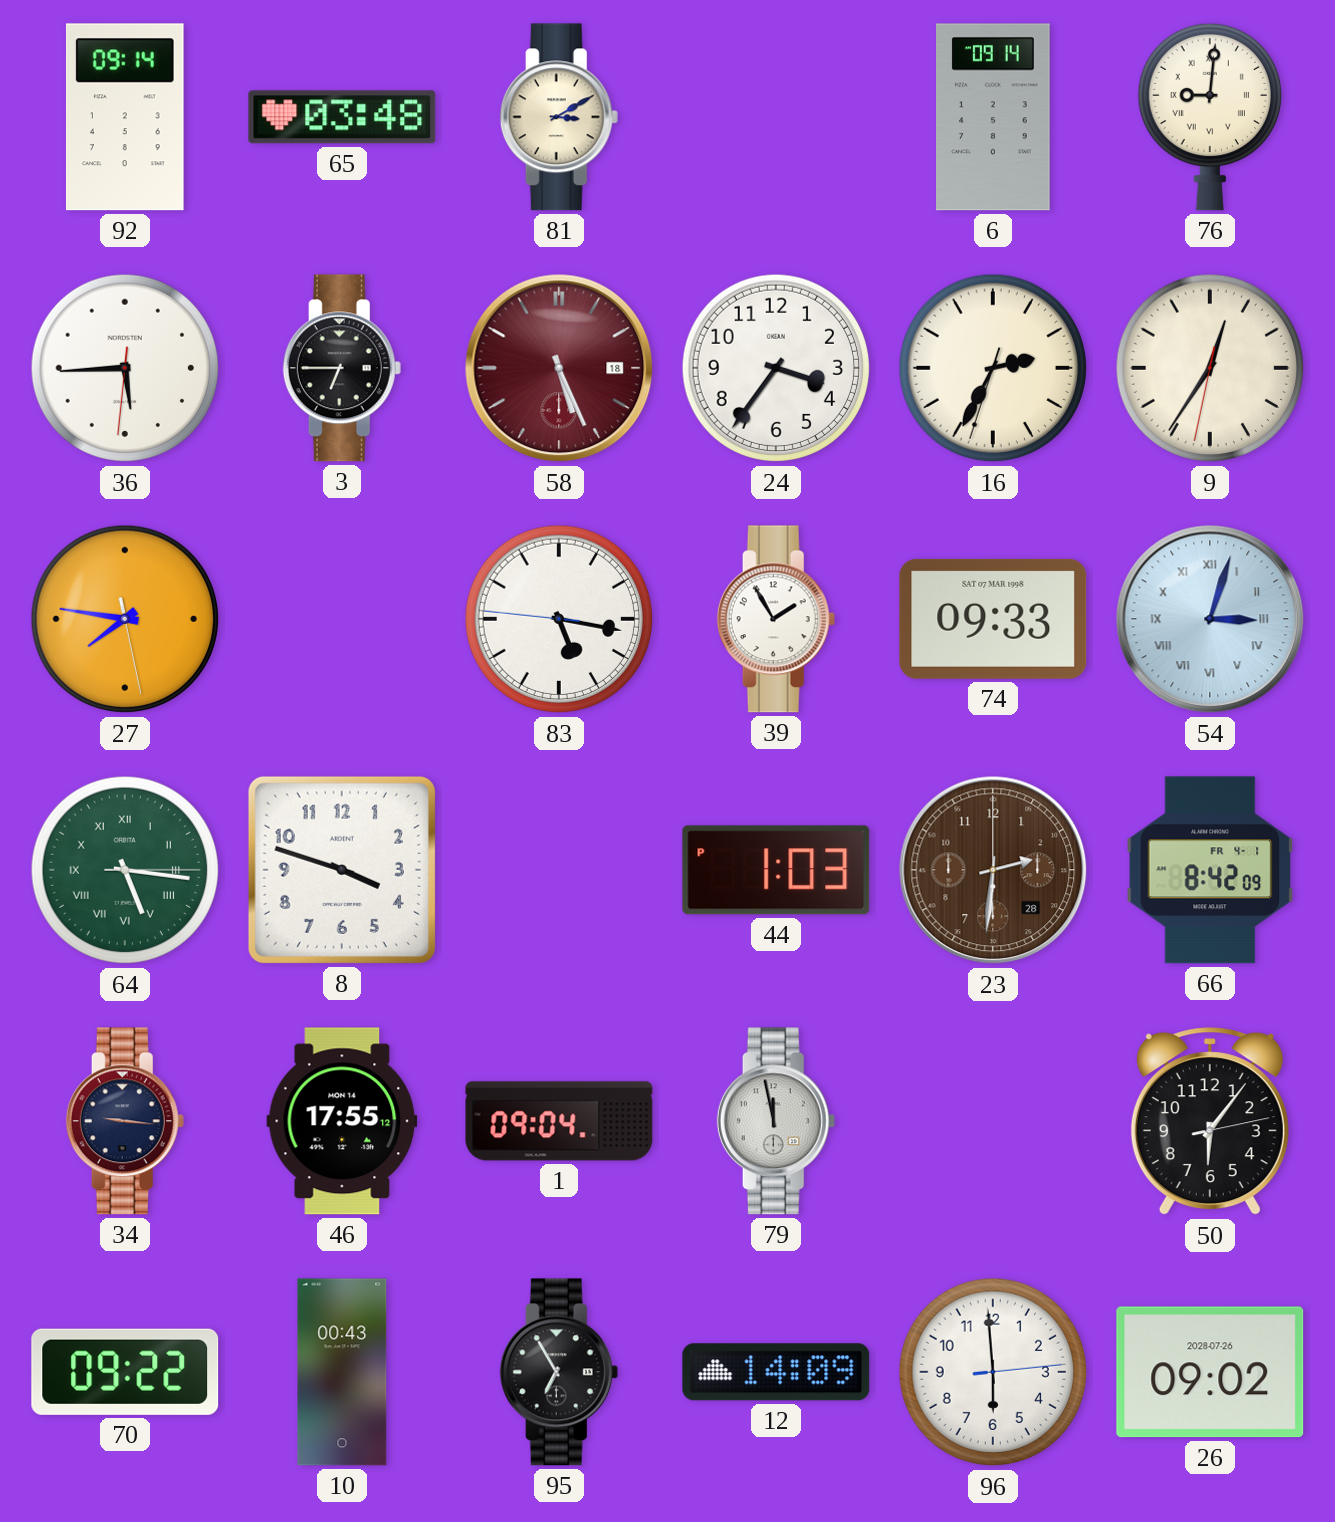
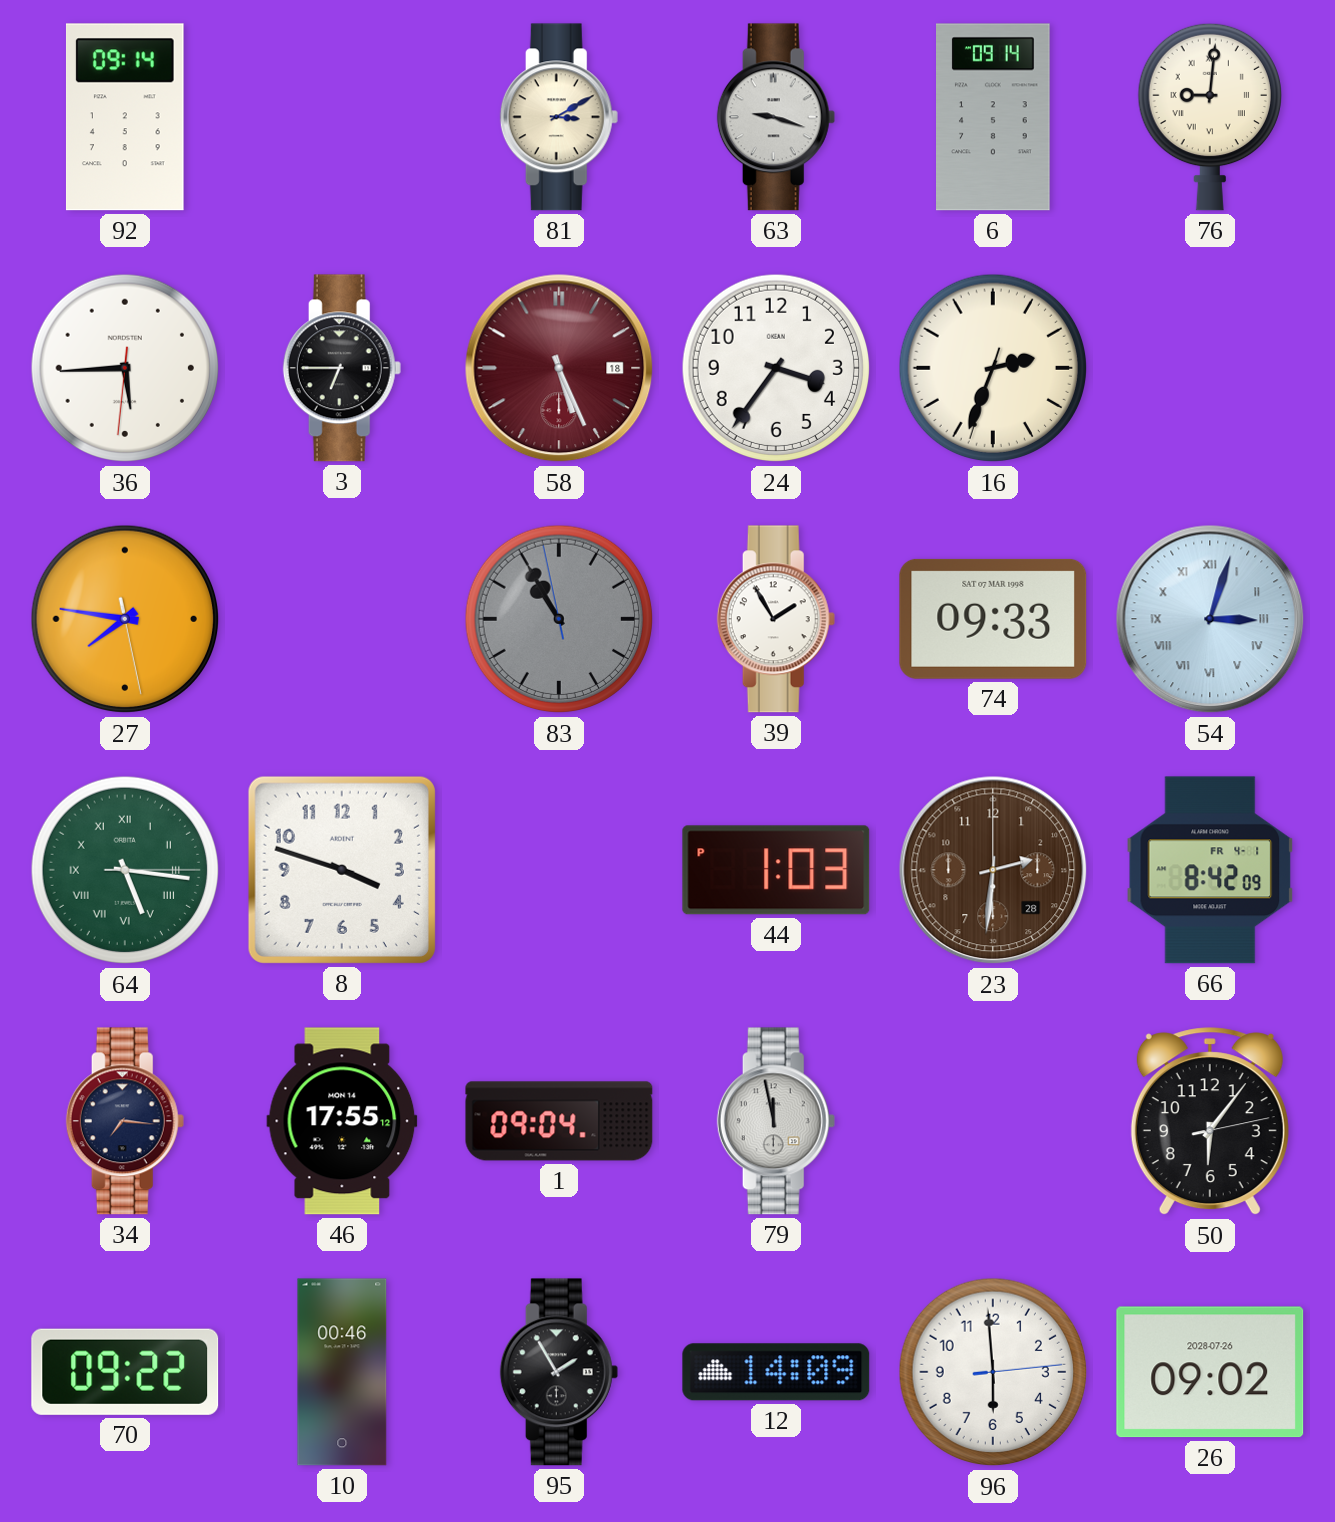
65: 03:48 -> none
63: none -> 9:18
16: 2:34 -> 2:33
9: 12:35 -> none
83: 5:16 -> 10:54
83 dial: white -> grey
34: 9:16 -> 7:16
10: 00:43 -> 00:46
95: 6:55 -> 1:55
